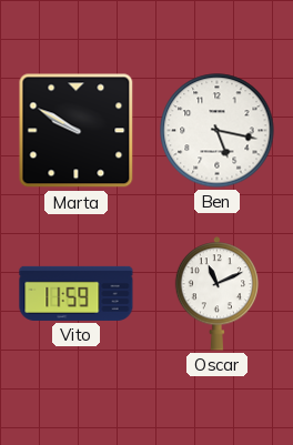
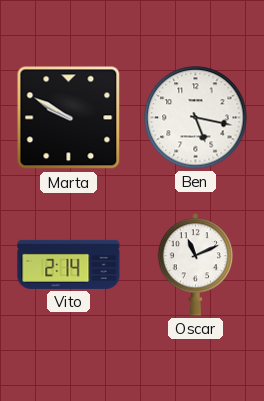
Vito: 11:59 -> 2:14
